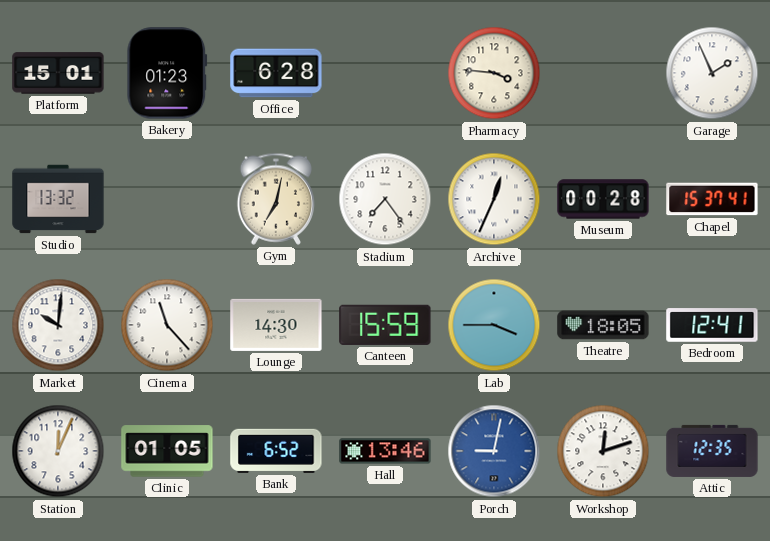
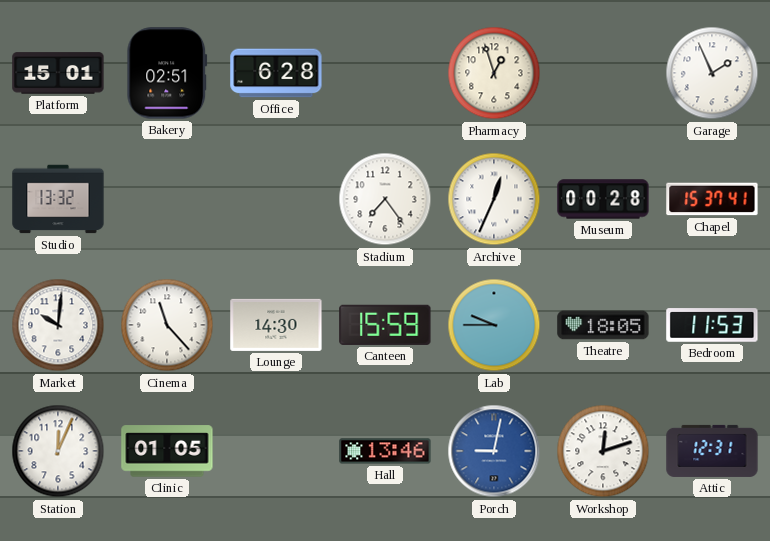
Bakery: 01:23 -> 02:51
Pharmacy: 3:46 -> 12:57
Gym: 7:02 -> none
Lab: 3:45 -> 9:45
Bedroom: 12:41 -> 11:53
Bank: 6:52 -> none
Attic: 12:35 -> 12:31
